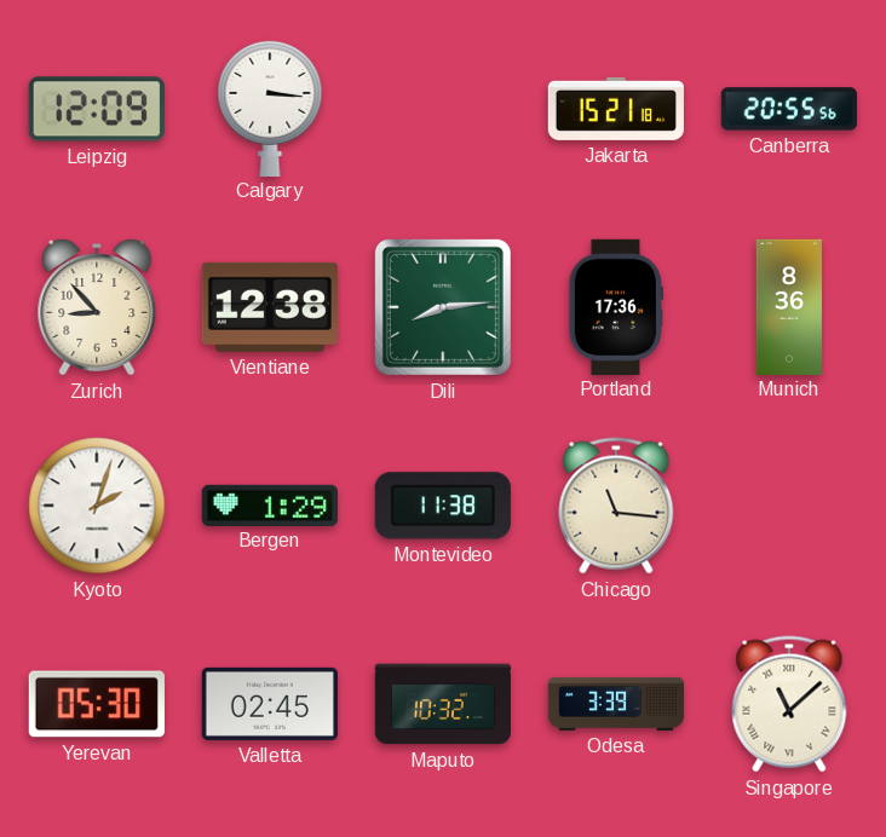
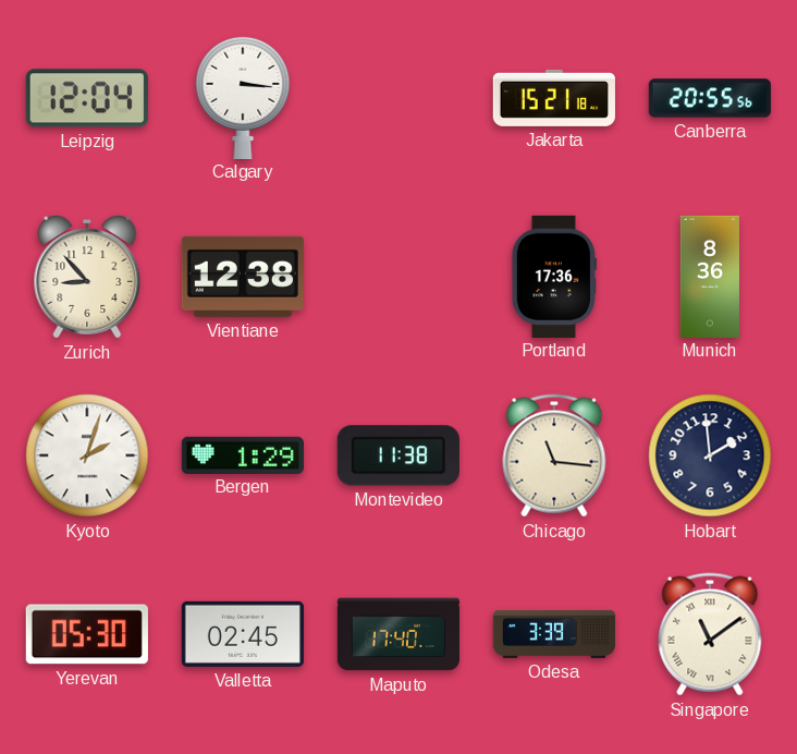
Leipzig: 12:09 -> 12:04
Dili: 8:14 -> none
Hobart: none -> 1:59
Maputo: 10:32 -> 17:40
Singapore: 11:08 -> 11:09
